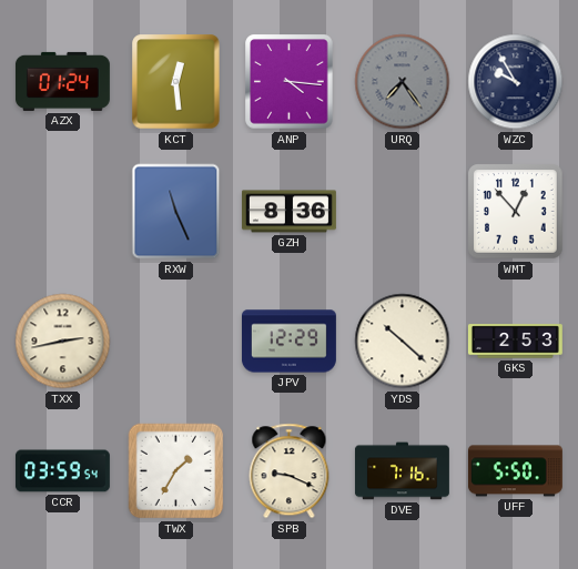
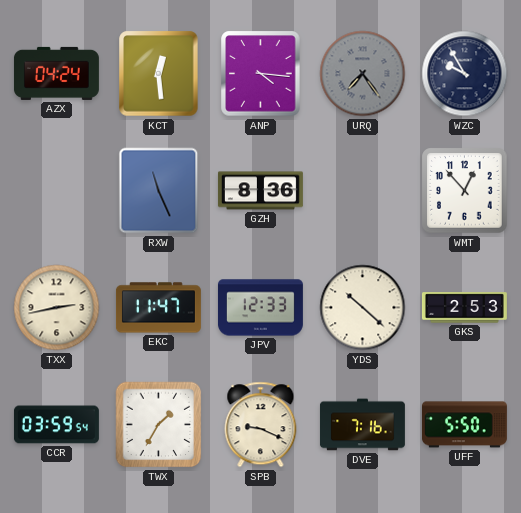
AZX: 01:24 -> 04:24
EKC: none -> 11:47
JPV: 12:29 -> 12:33
